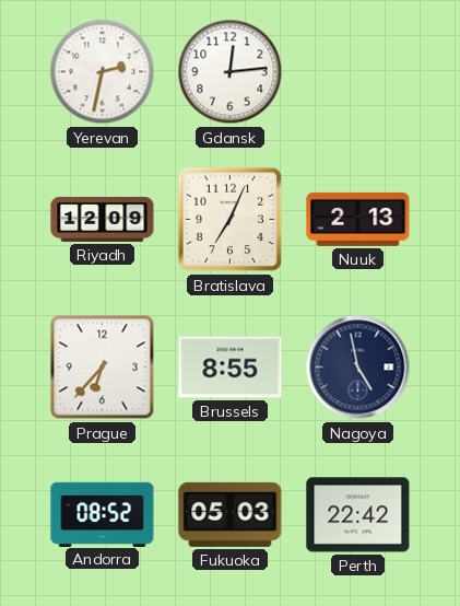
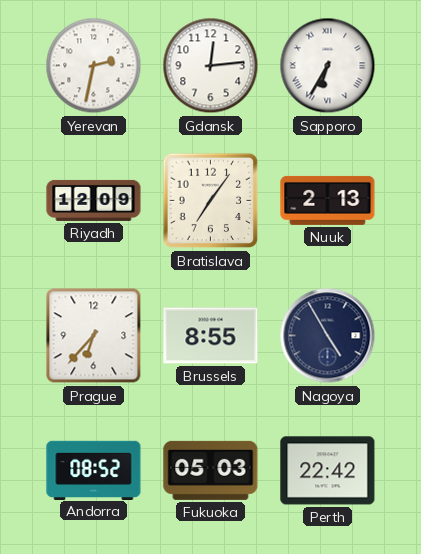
Sapporo: none -> 6:35
Bratislava: 7:04 -> 7:06
Nagoya: 4:58 -> 4:55
